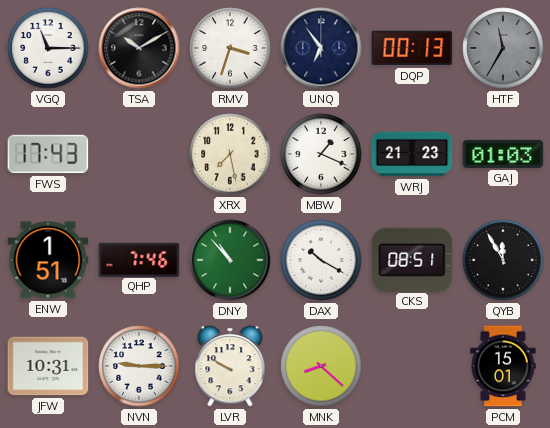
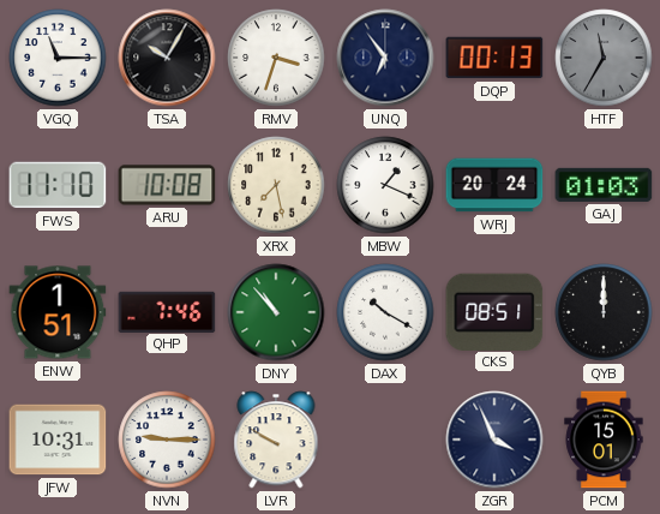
TSA: 10:10 -> 10:05
FWS: 17:43 -> 11:10
ARU: none -> 10:08
WRJ: 21:23 -> 20:24
QYB: 11:55 -> 12:00
MNK: 8:22 -> none
ZGR: none -> 3:56
